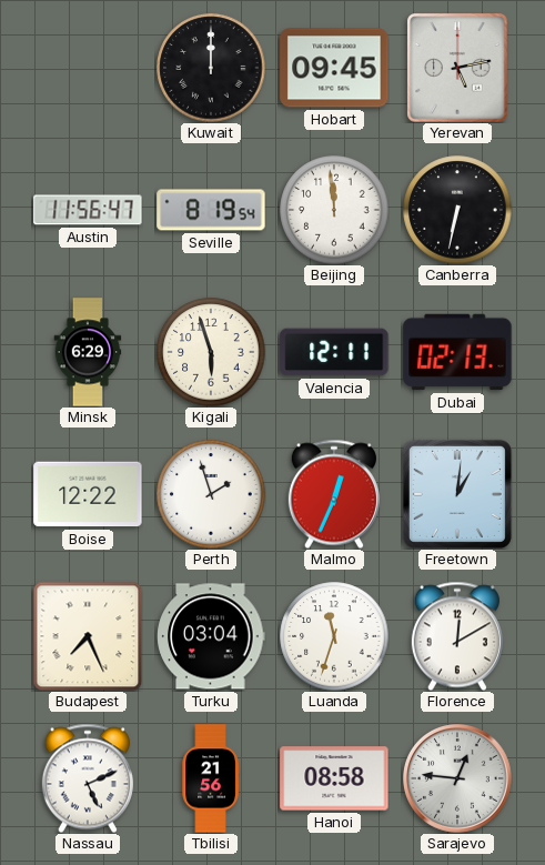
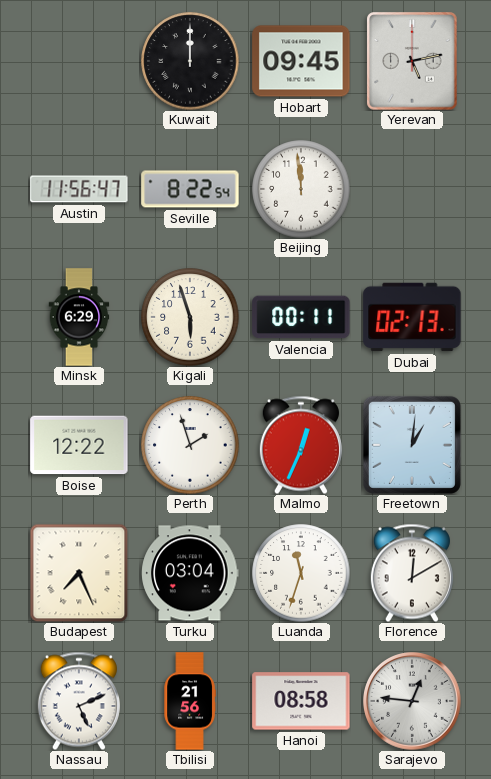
Seville: 8:19 -> 8:22
Canberra: 6:32 -> none
Valencia: 12:11 -> 00:11
